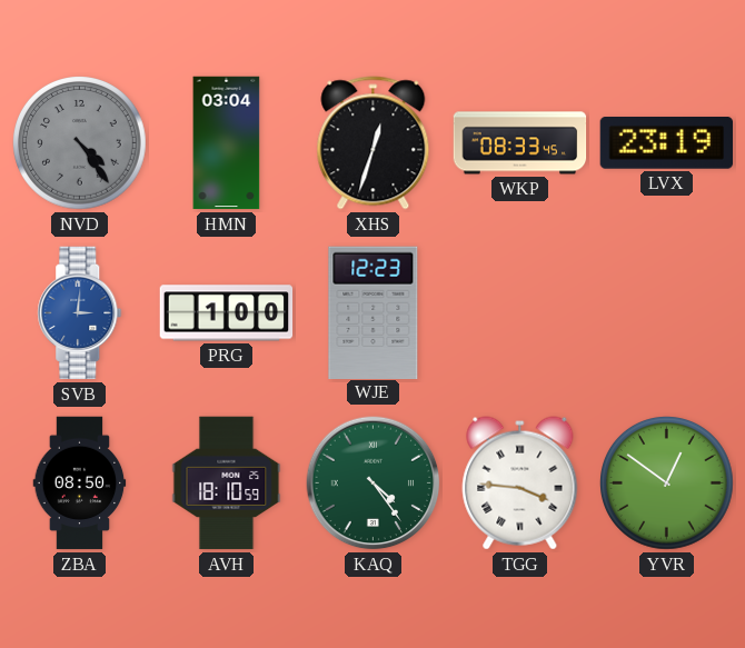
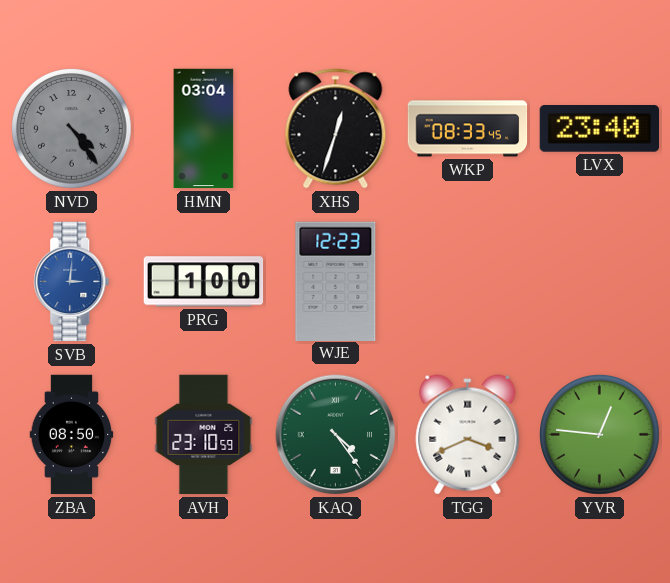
LVX: 23:19 -> 23:40
AVH: 18:10 -> 23:10
TGG: 3:46 -> 3:41
YVR: 12:51 -> 12:46
